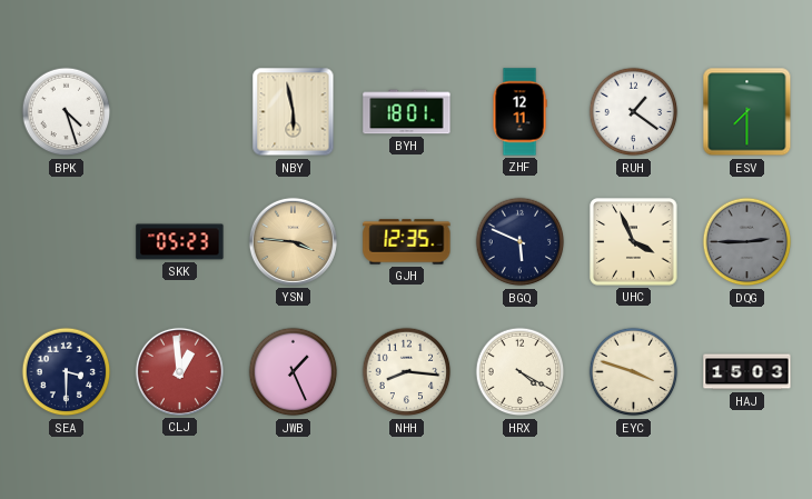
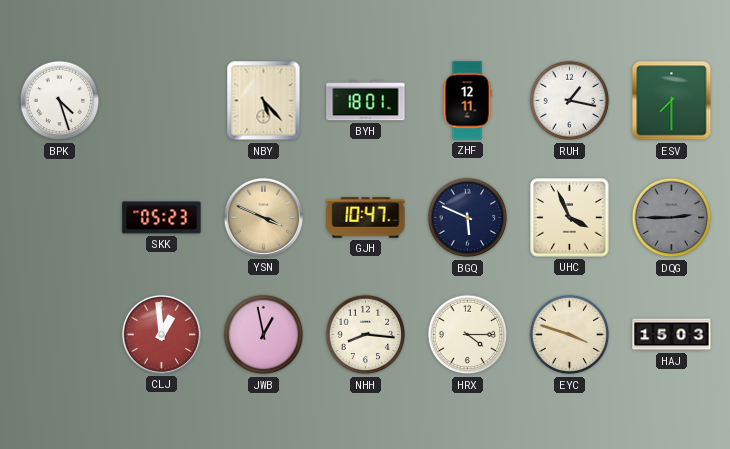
NBY: 5:58 -> 5:23
RUH: 1:21 -> 1:17
YSN: 3:46 -> 3:49
GJH: 12:35 -> 10:47
SEA: 3:30 -> none
JWB: 1:26 -> 12:58
HRX: 4:20 -> 4:15
